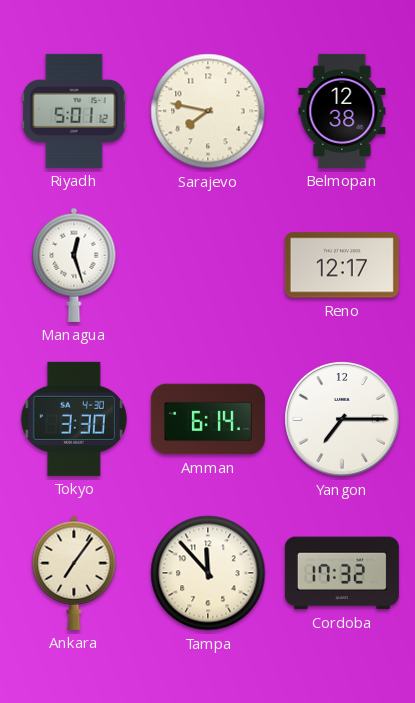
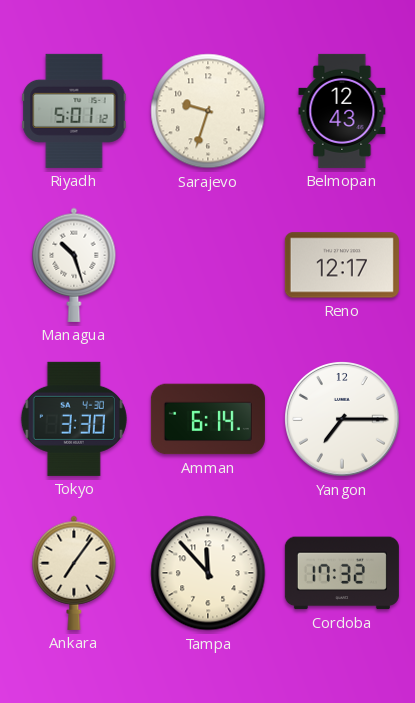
Sarajevo: 7:47 -> 9:33
Belmopan: 12:38 -> 12:43
Managua: 12:27 -> 10:27
